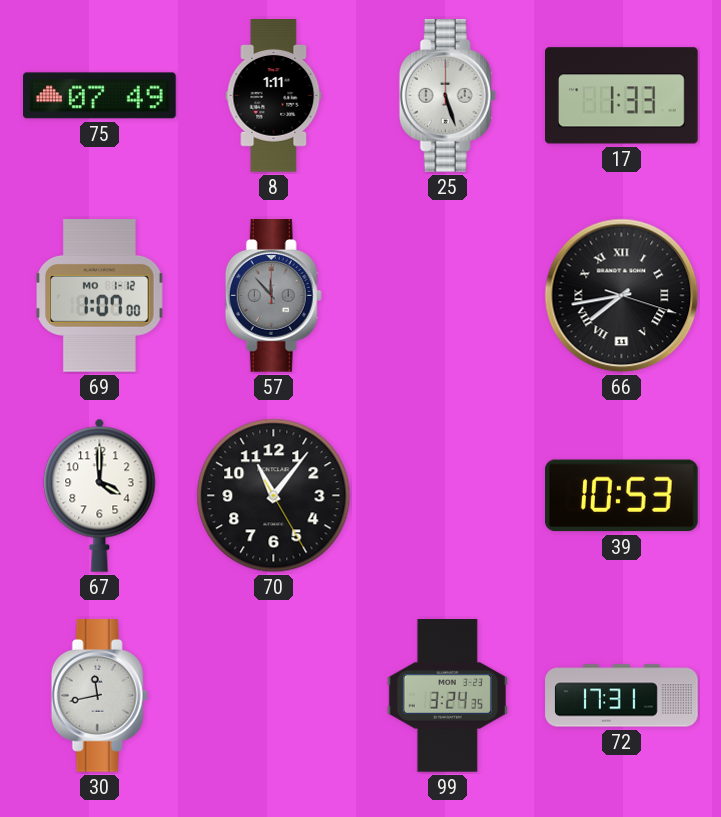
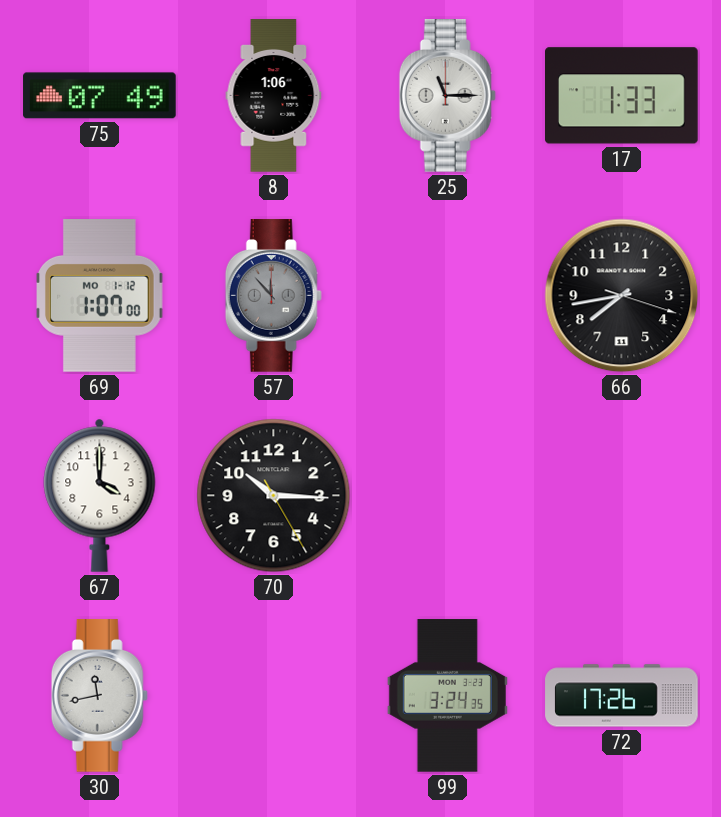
8: 1:11 -> 1:06
25: 5:27 -> 11:15
66 numerals: Roman -> Arabic
70: 11:06 -> 10:15
39: 10:53 -> none
72: 17:31 -> 17:26
